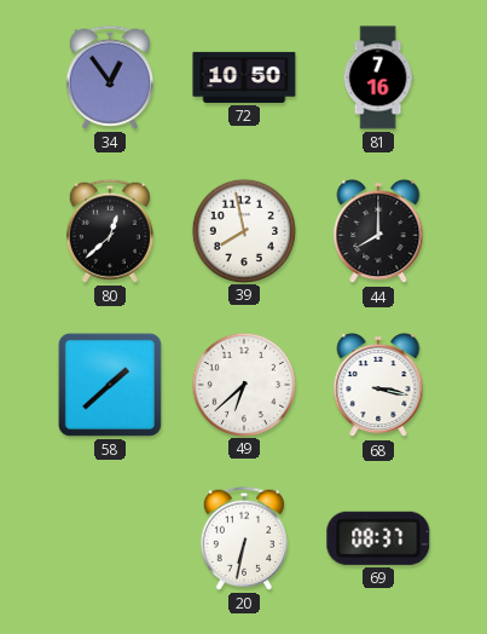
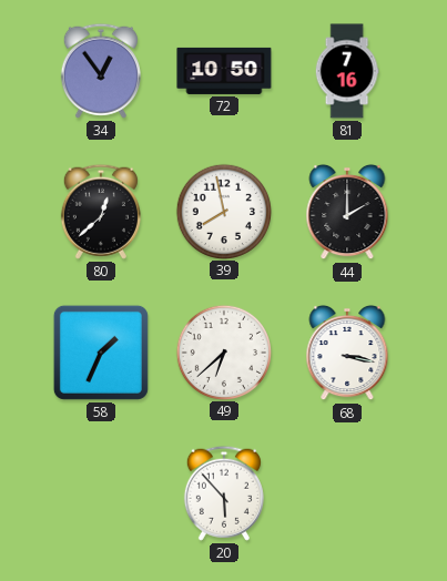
44: 8:00 -> 2:00
58: 1:38 -> 1:34
20: 6:32 -> 5:53
69: 08:37 -> none
